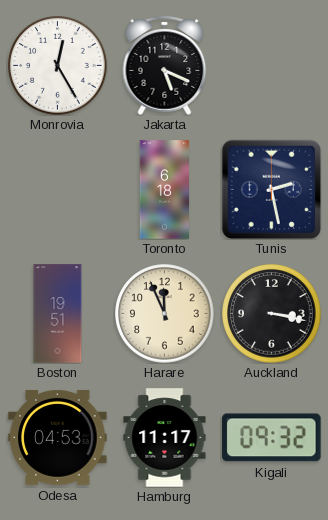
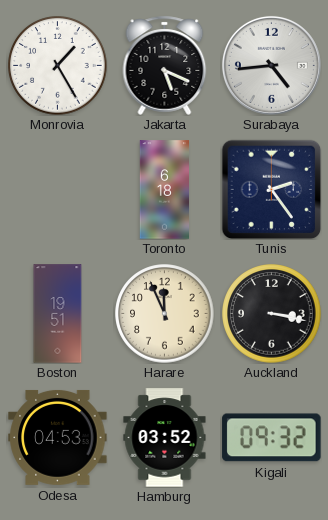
Monrovia: 12:25 -> 1:25
Surabaya: none -> 4:44
Tunis: 2:28 -> 2:24
Hamburg: 11:17 -> 03:52
